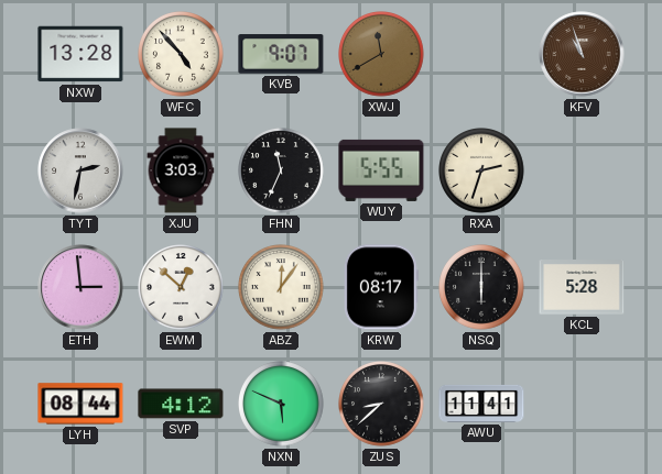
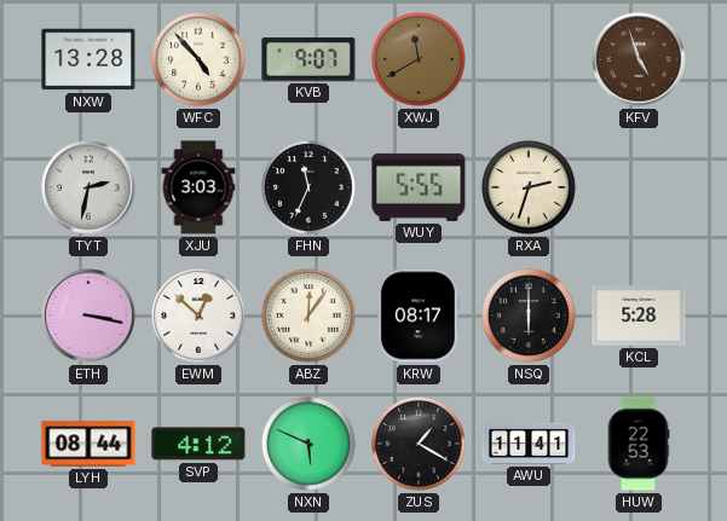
KFV: 10:57 -> 4:57
ETH: 2:59 -> 3:17
ZUS: 8:38 -> 1:20
HUW: none -> 22:53
